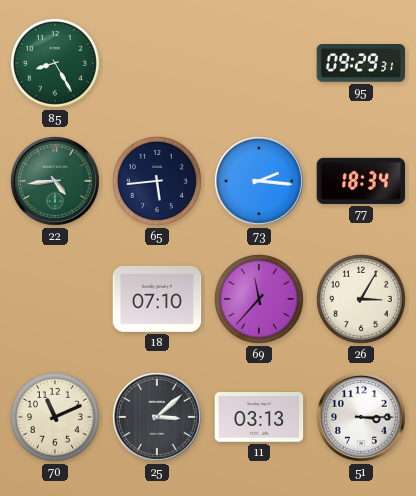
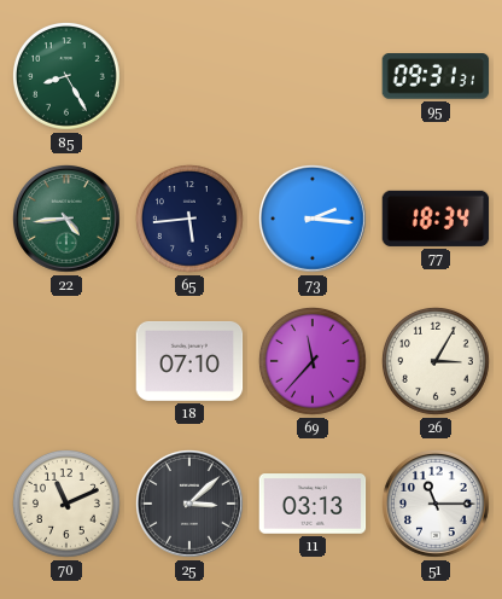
95: 09:29 -> 09:31
51: 3:15 -> 11:15
